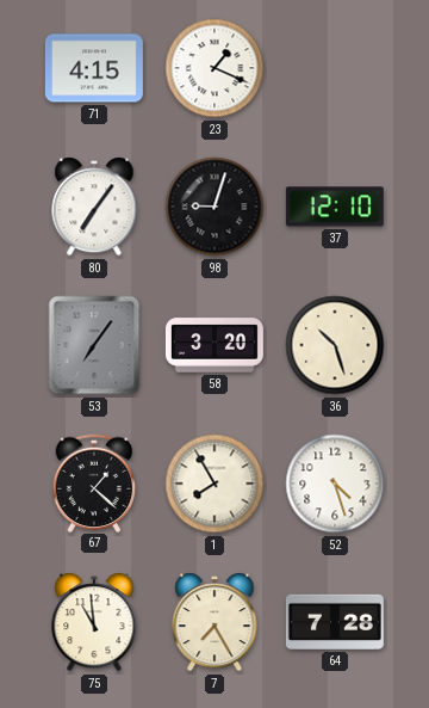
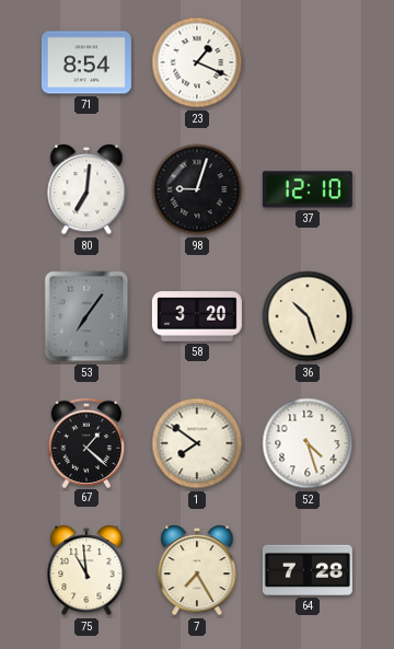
71: 4:15 -> 8:54
80: 7:06 -> 7:01
1: 7:55 -> 7:51
